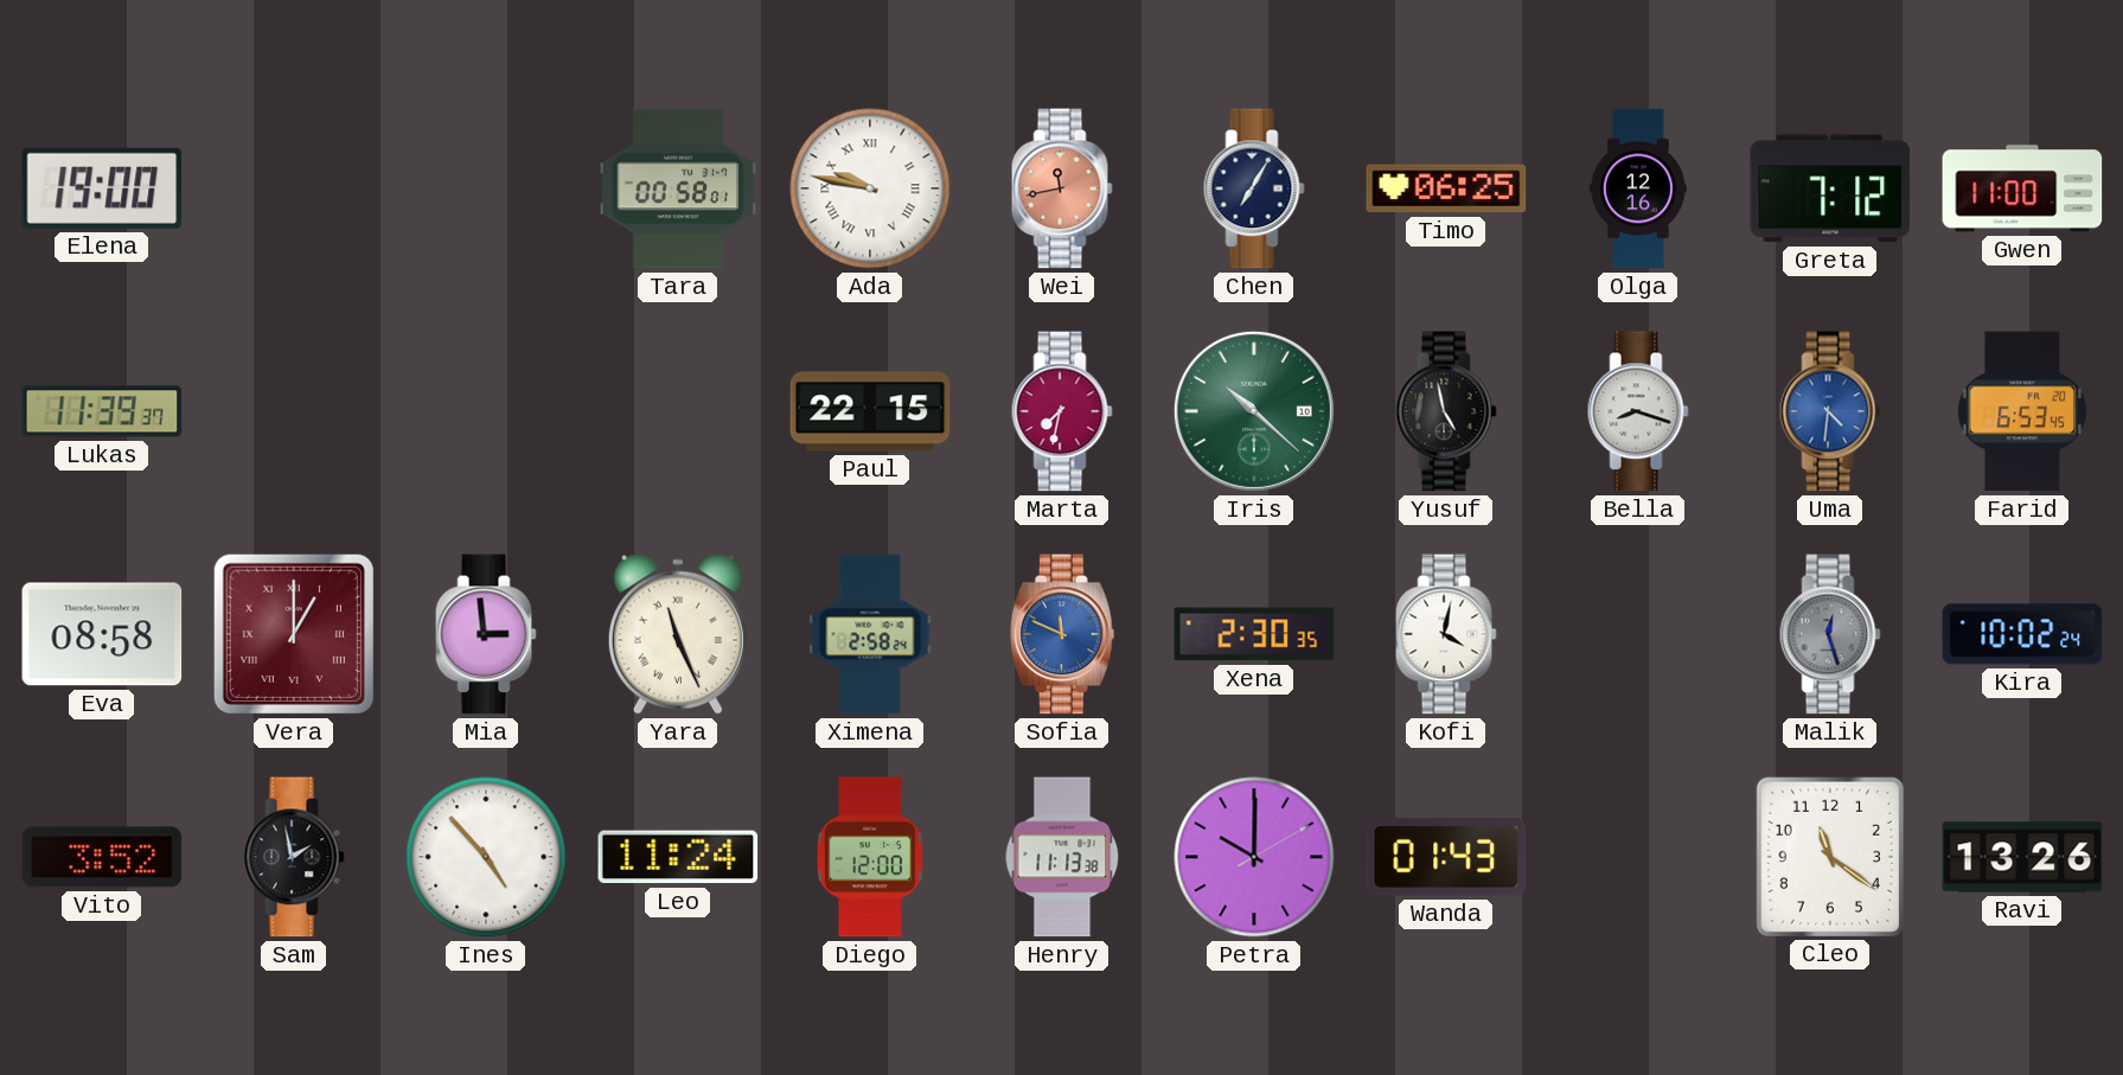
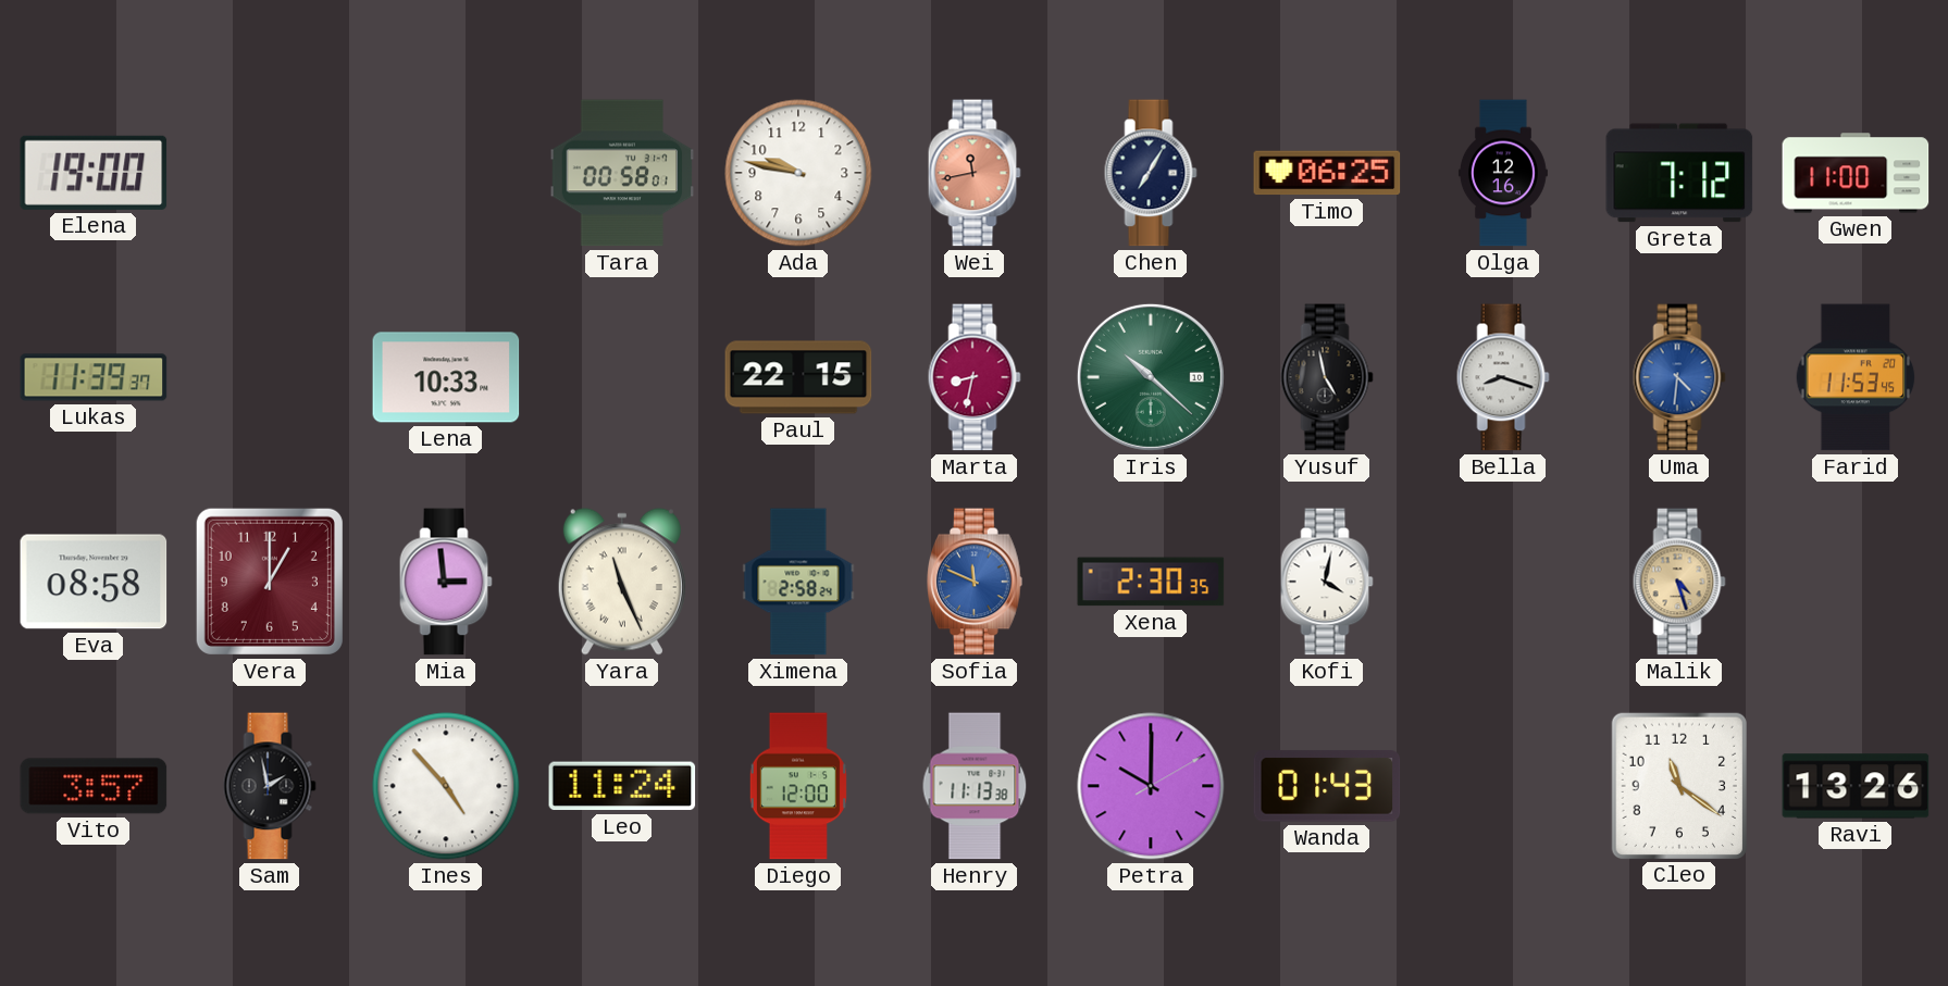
Ada numerals: Roman -> Arabic
Lena: none -> 10:33
Marta: 7:32 -> 8:32
Farid: 6:53 -> 11:53
Vera numerals: Roman -> Arabic
Malik: 12:27 -> 4:27
Malik dial: grey -> champagne
Kira: 10:02 -> none
Vito: 3:52 -> 3:57
